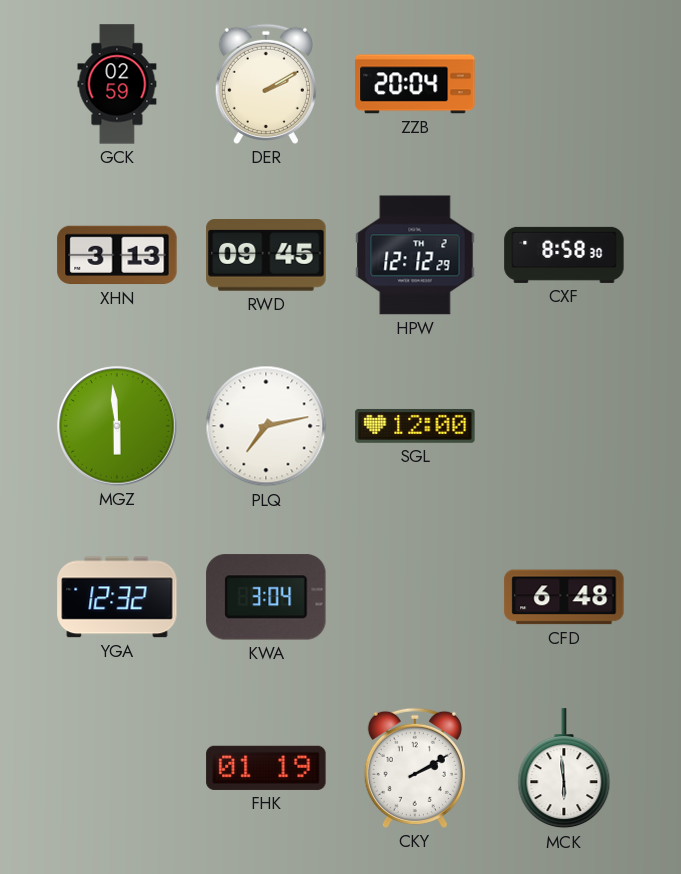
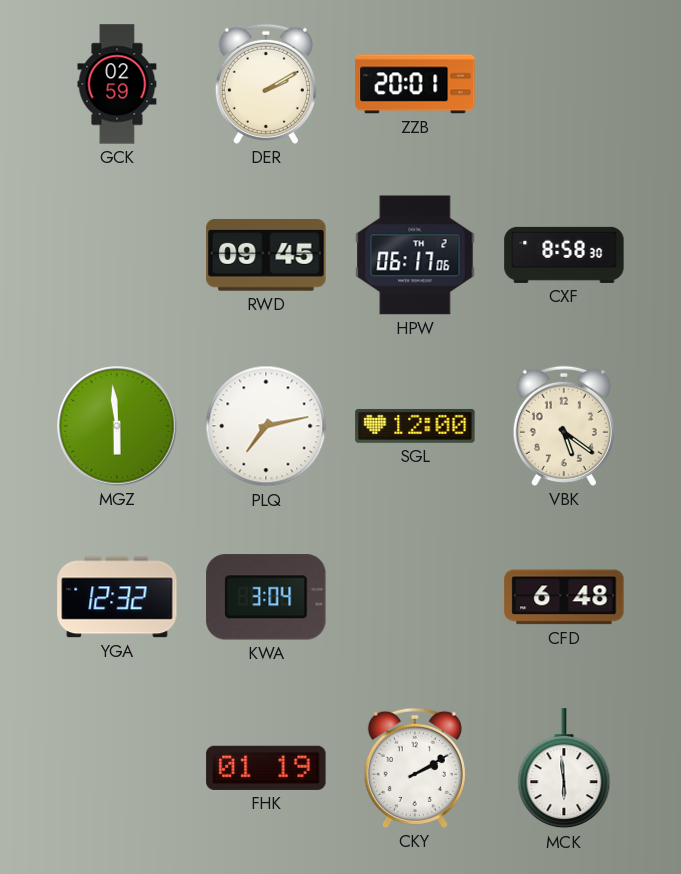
ZZB: 20:04 -> 20:01
XHN: 3:13 -> none
HPW: 12:12 -> 06:17
VBK: none -> 5:21
